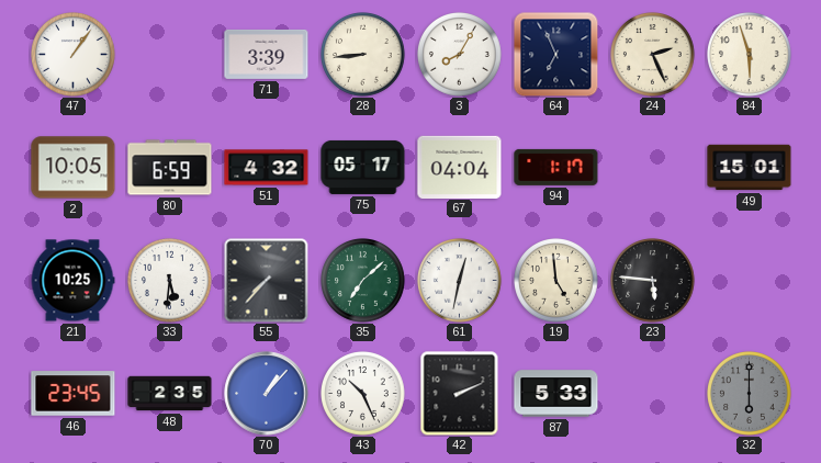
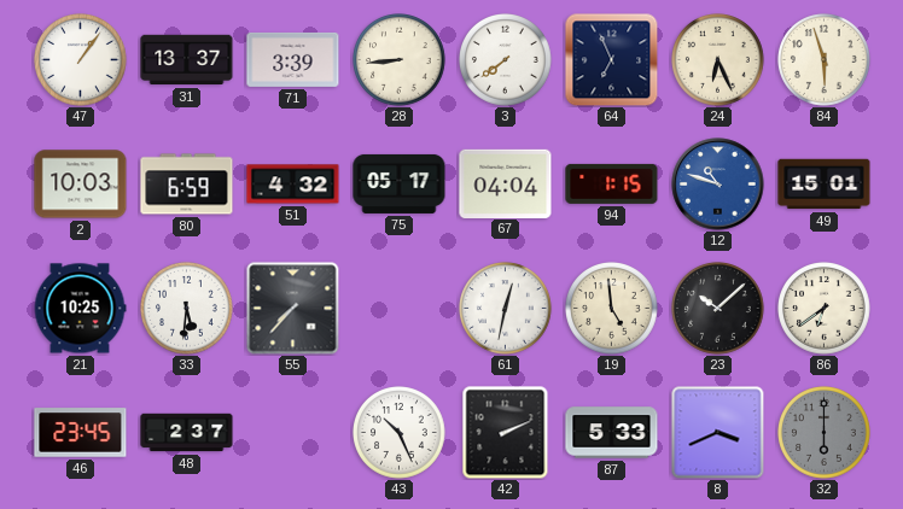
31: none -> 13:37
3: 8:05 -> 7:39
24: 2:26 -> 6:26
2: 10:05 -> 10:03
94: 1:17 -> 1:15
12: none -> 10:48
35: 7:08 -> none
23: 5:46 -> 10:08
86: none -> 6:39
48: 2:35 -> 2:37
70: 1:07 -> none
8: none -> 3:41
